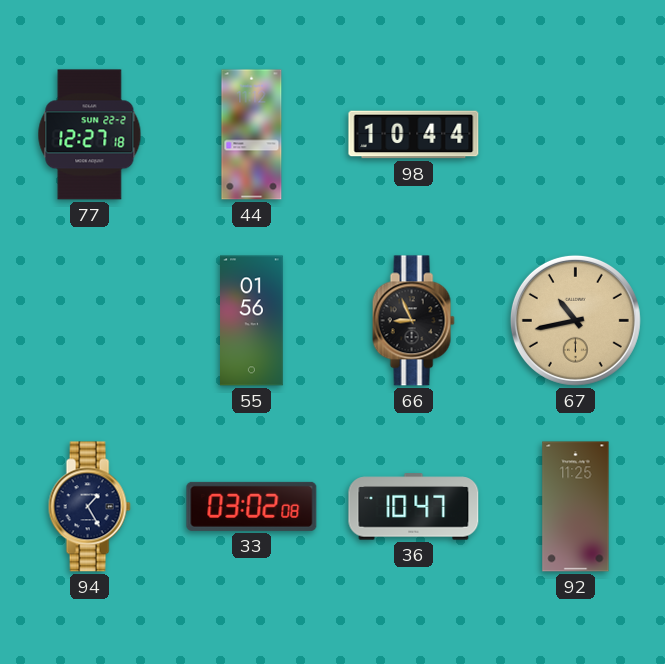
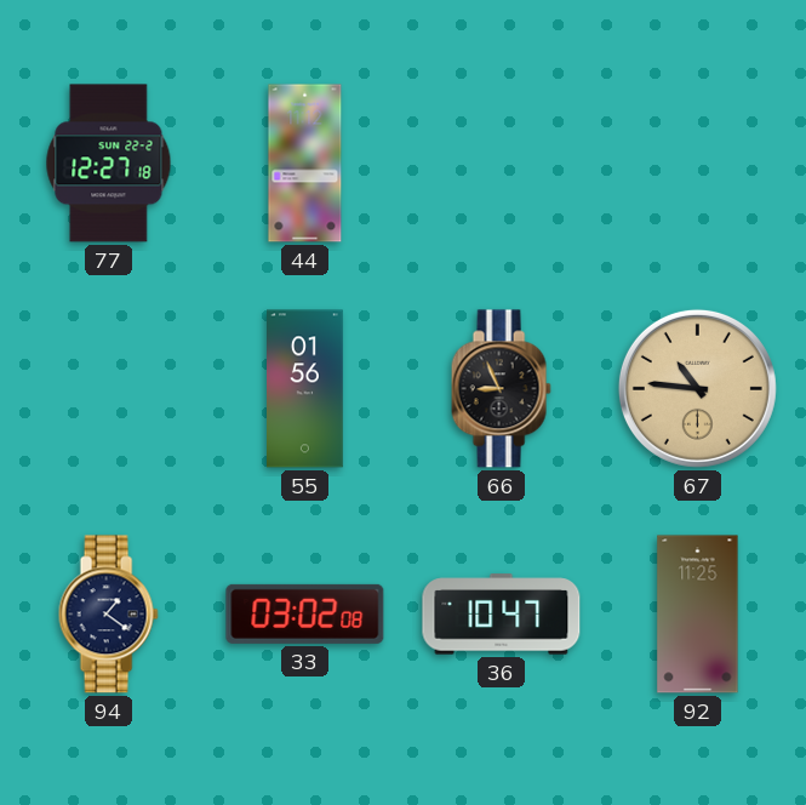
98: 10:44 -> none
67: 10:43 -> 10:46
94: 1:25 -> 1:21
